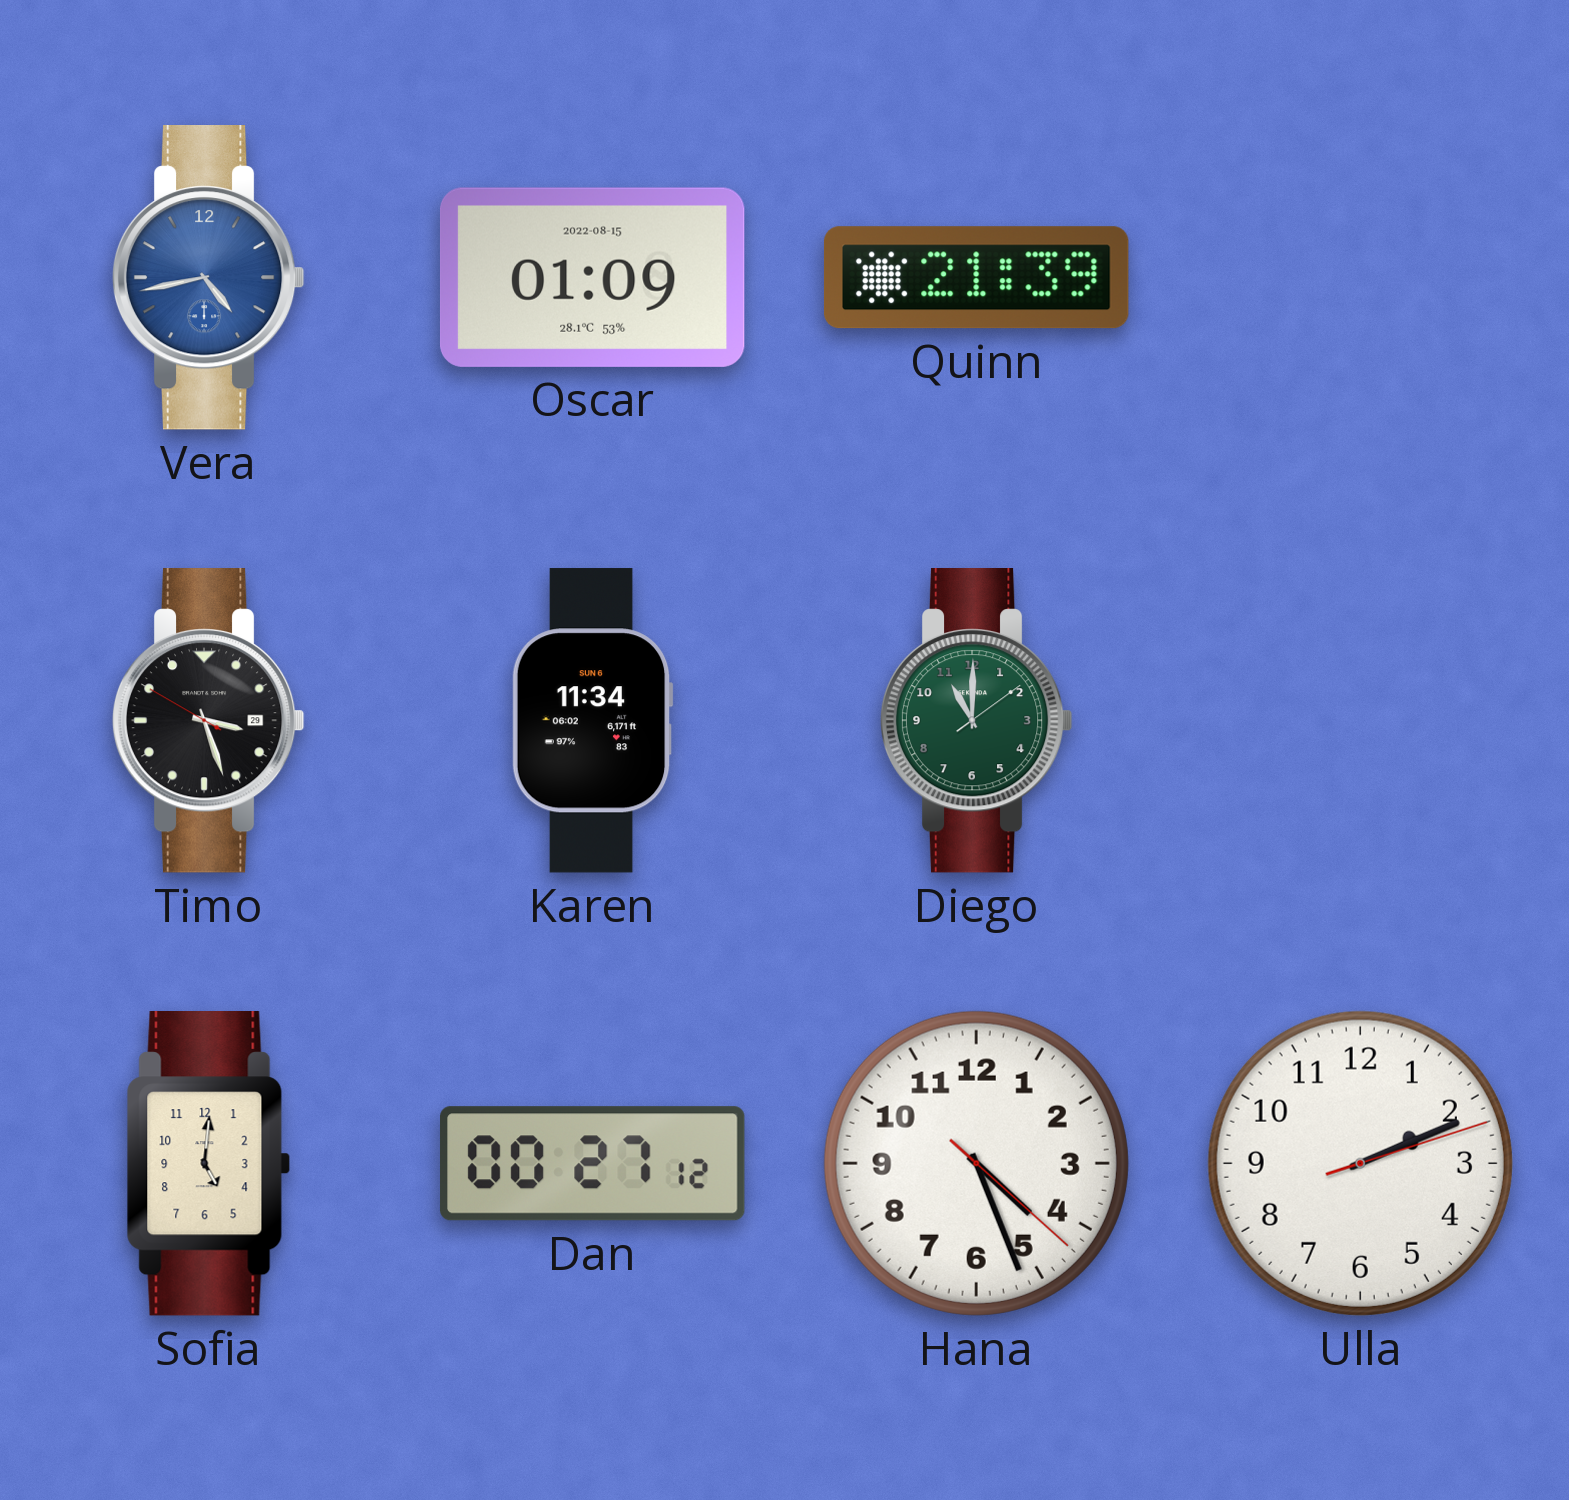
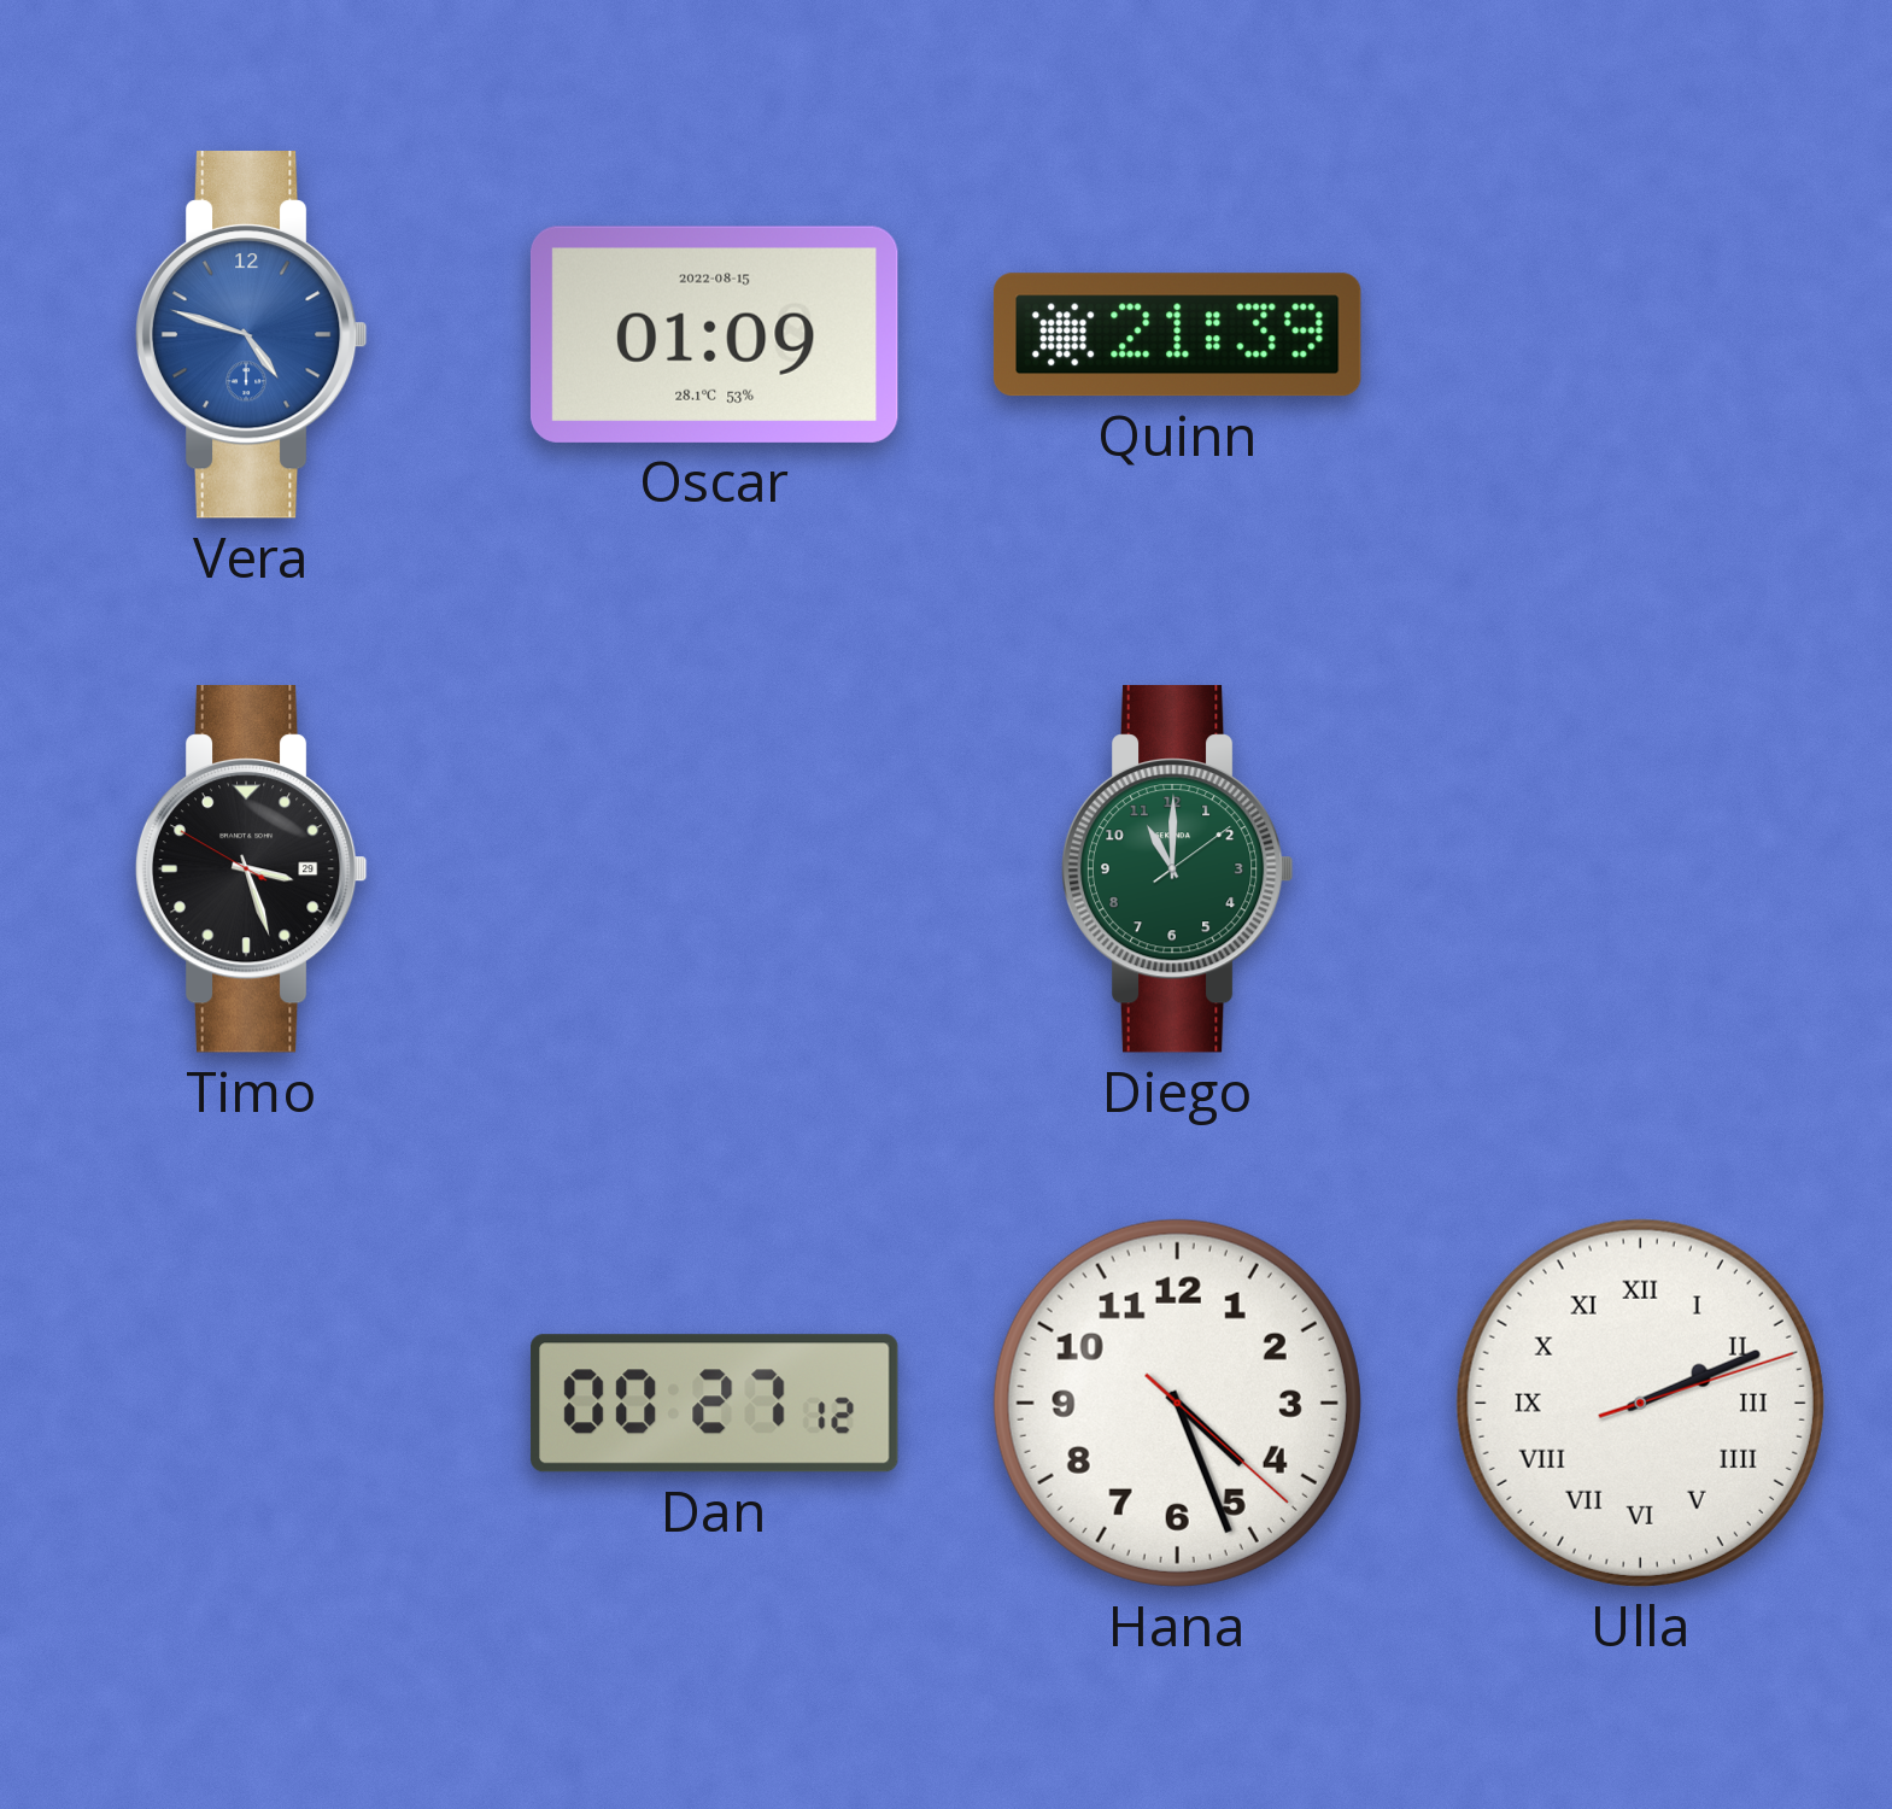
Vera: 4:43 -> 4:48
Karen: 11:34 -> none
Sofia: 5:01 -> none
Ulla numerals: Arabic -> Roman
